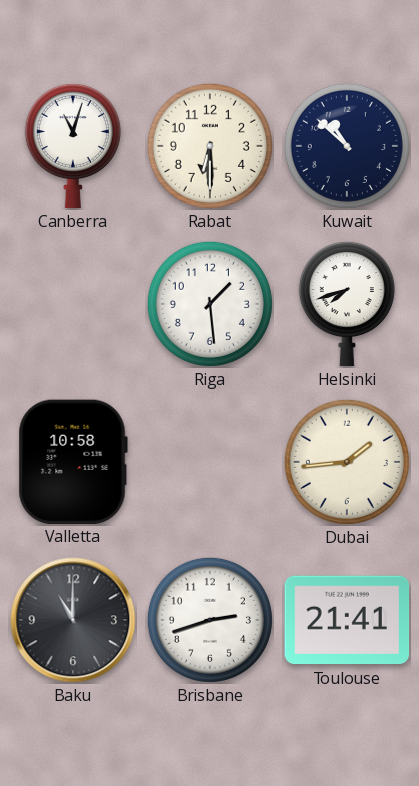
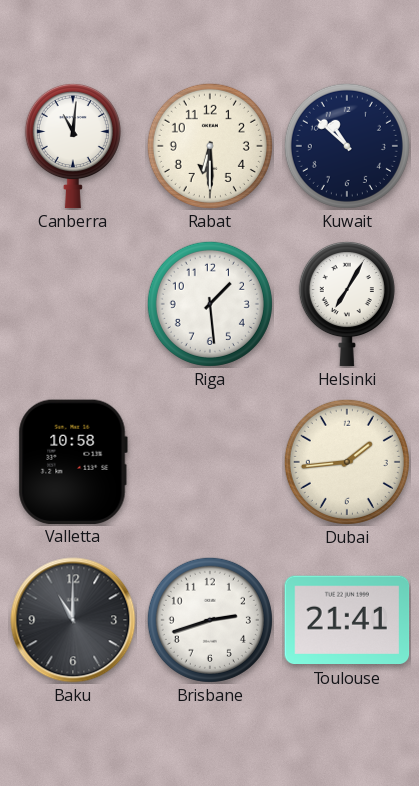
Canberra: 11:03 -> 11:01
Helsinki: 7:42 -> 7:05
